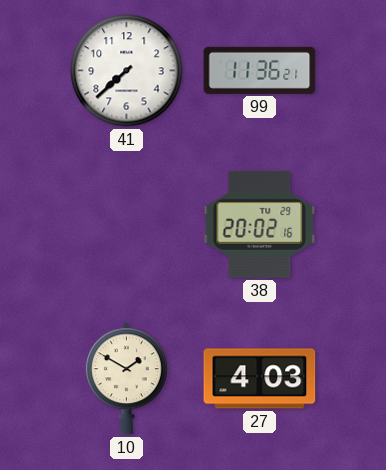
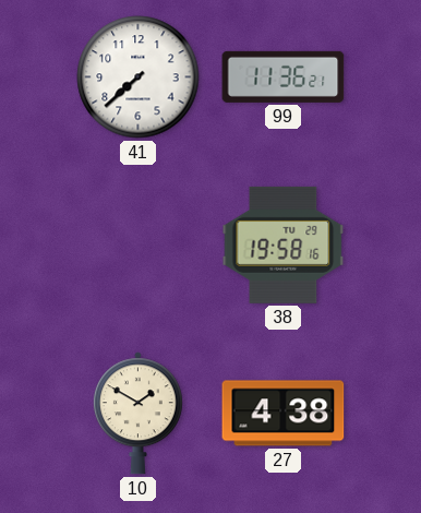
38: 20:02 -> 19:58
27: 4:03 -> 4:38
